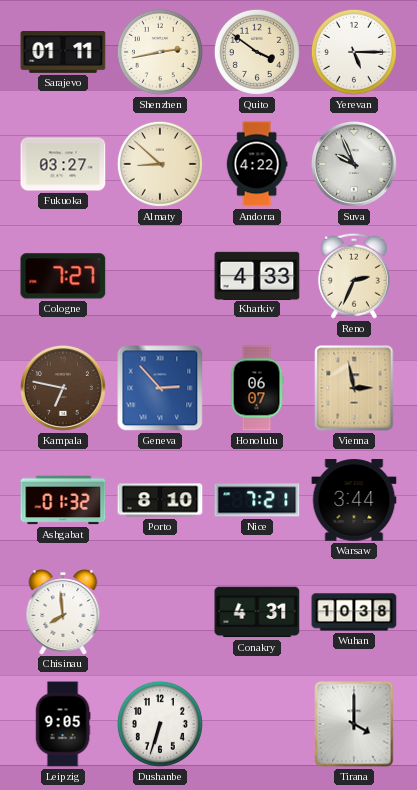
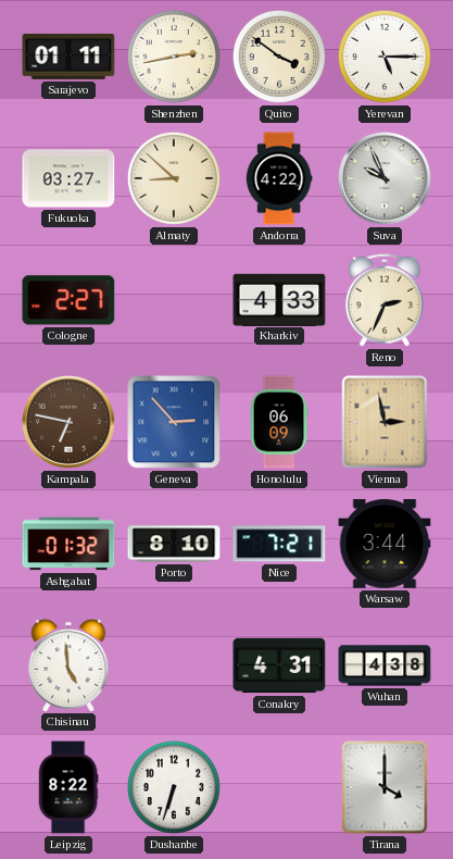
Cologne: 7:27 -> 2:27
Honolulu: 06:07 -> 06:09
Chisinau: 7:59 -> 4:59
Wuhan: 10:38 -> 4:38
Leipzig: 9:05 -> 8:22
